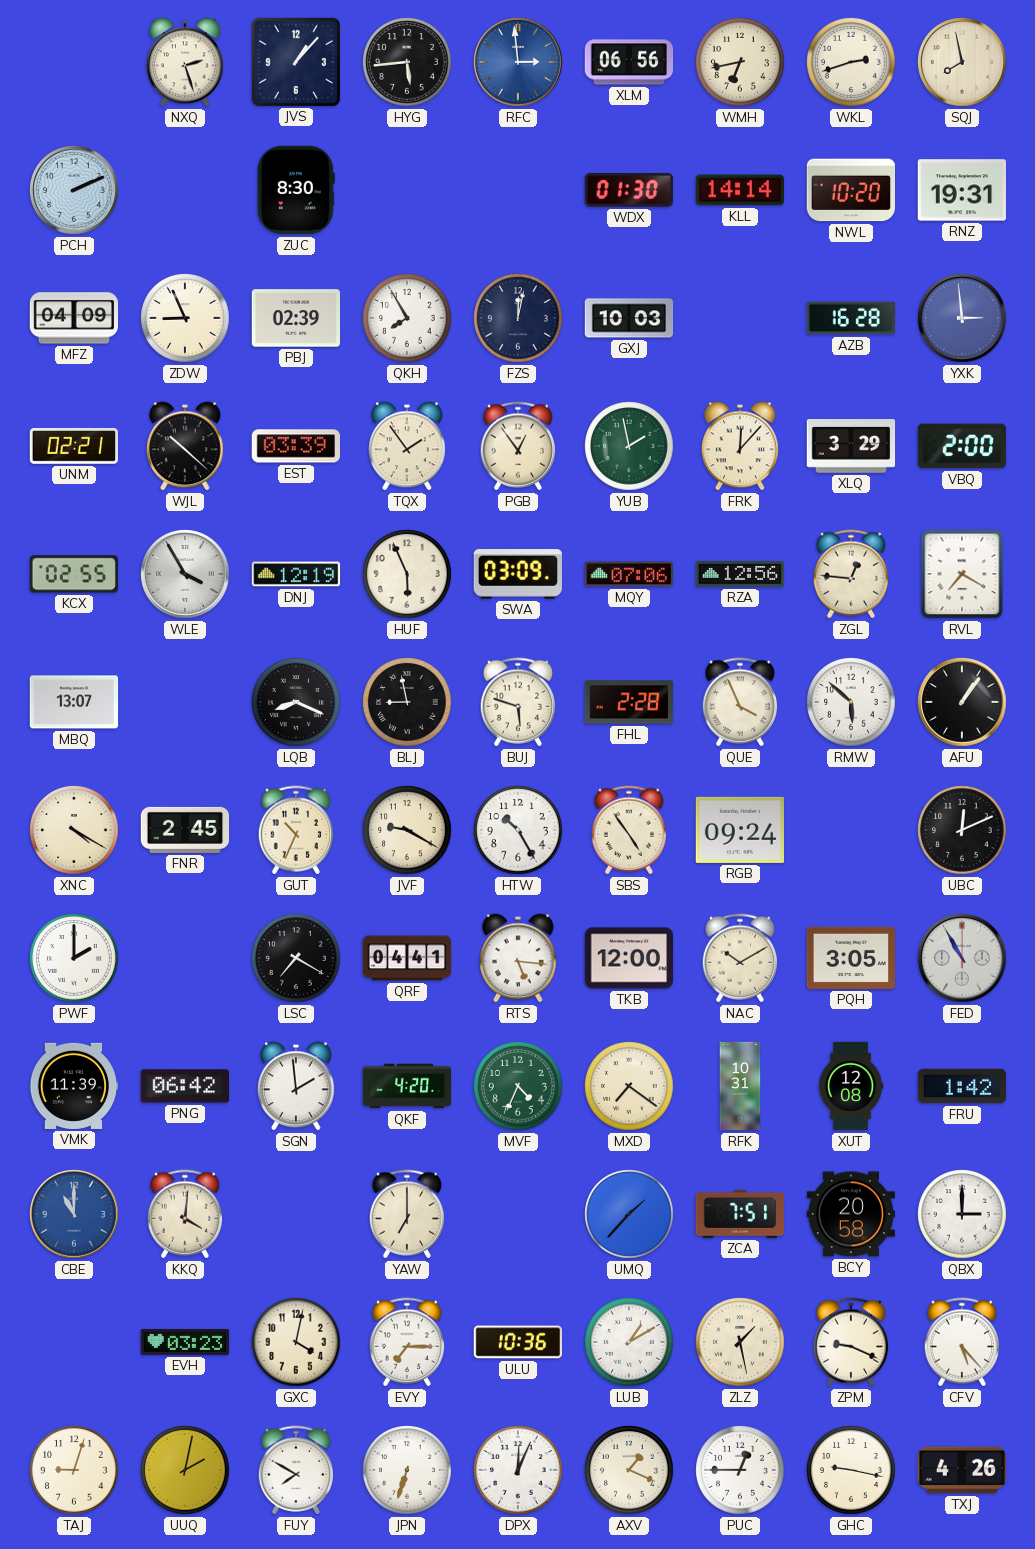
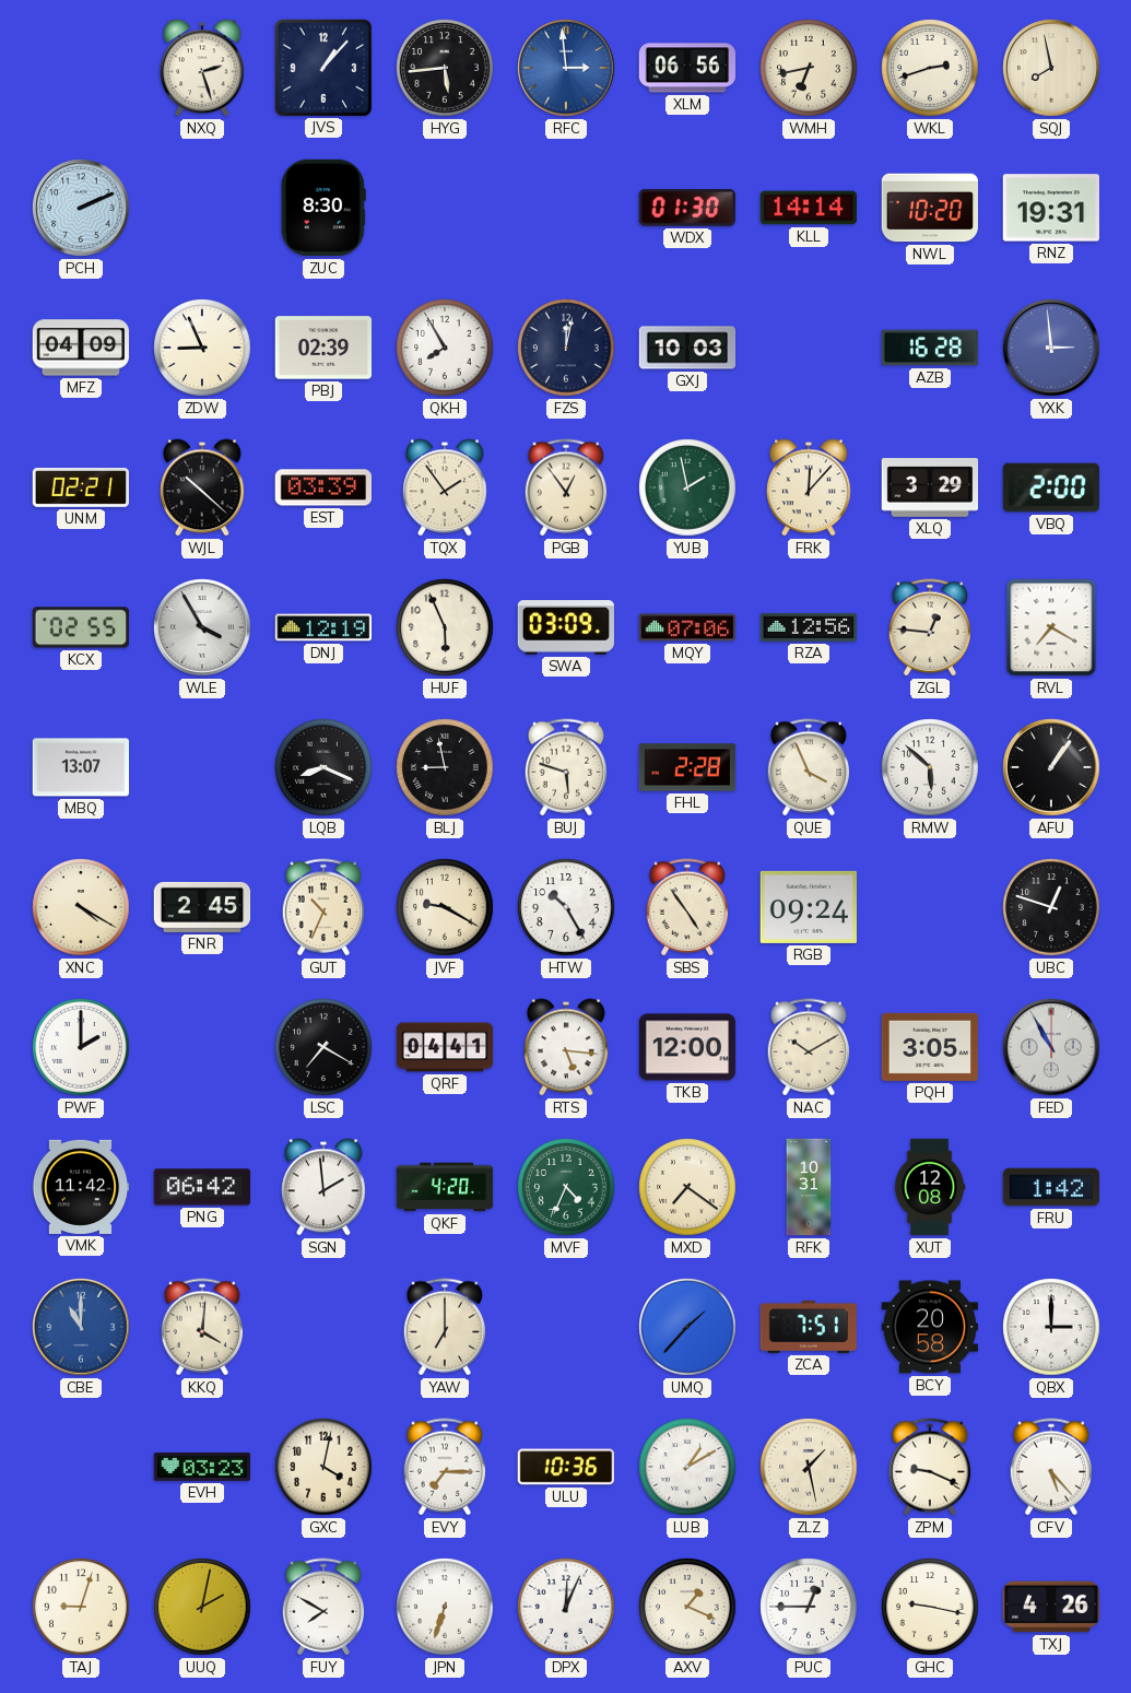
UBC: 12:11 -> 12:48
VMK: 11:39 -> 11:42
